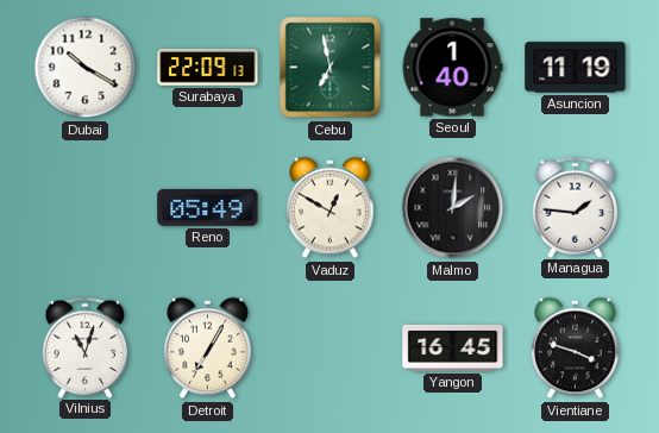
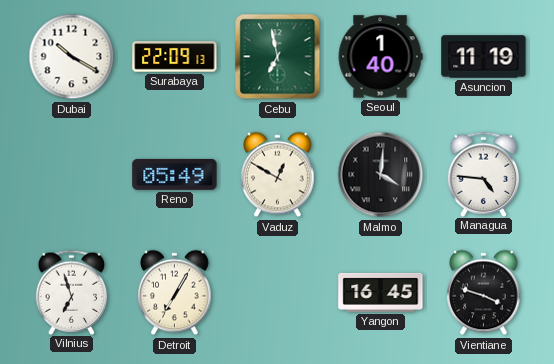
Malmo: 2:01 -> 4:01
Managua: 1:46 -> 4:46
Vilnius: 11:03 -> 6:57
